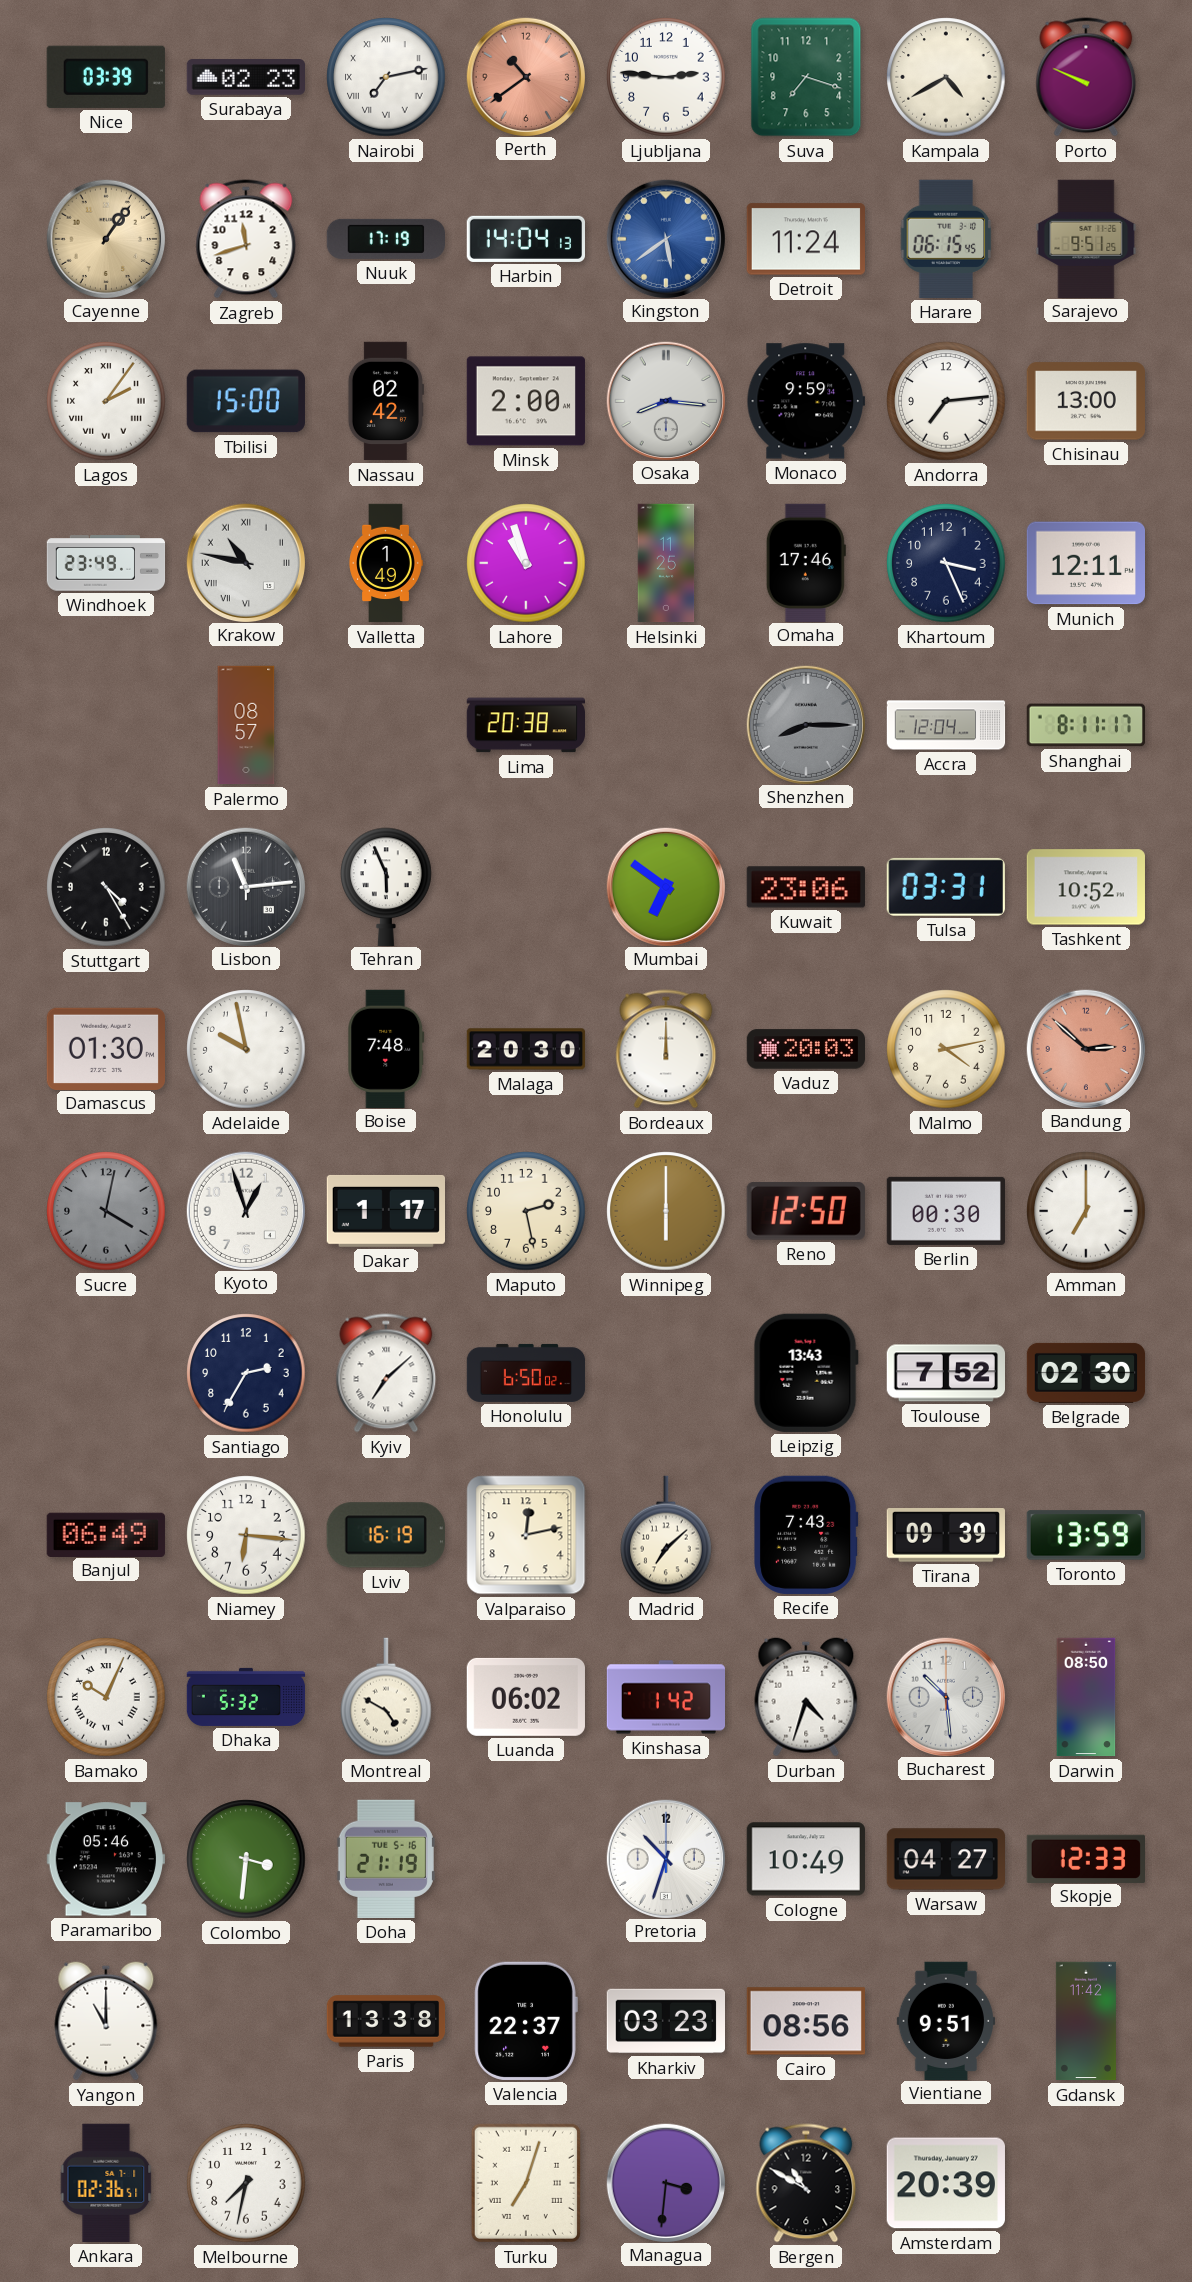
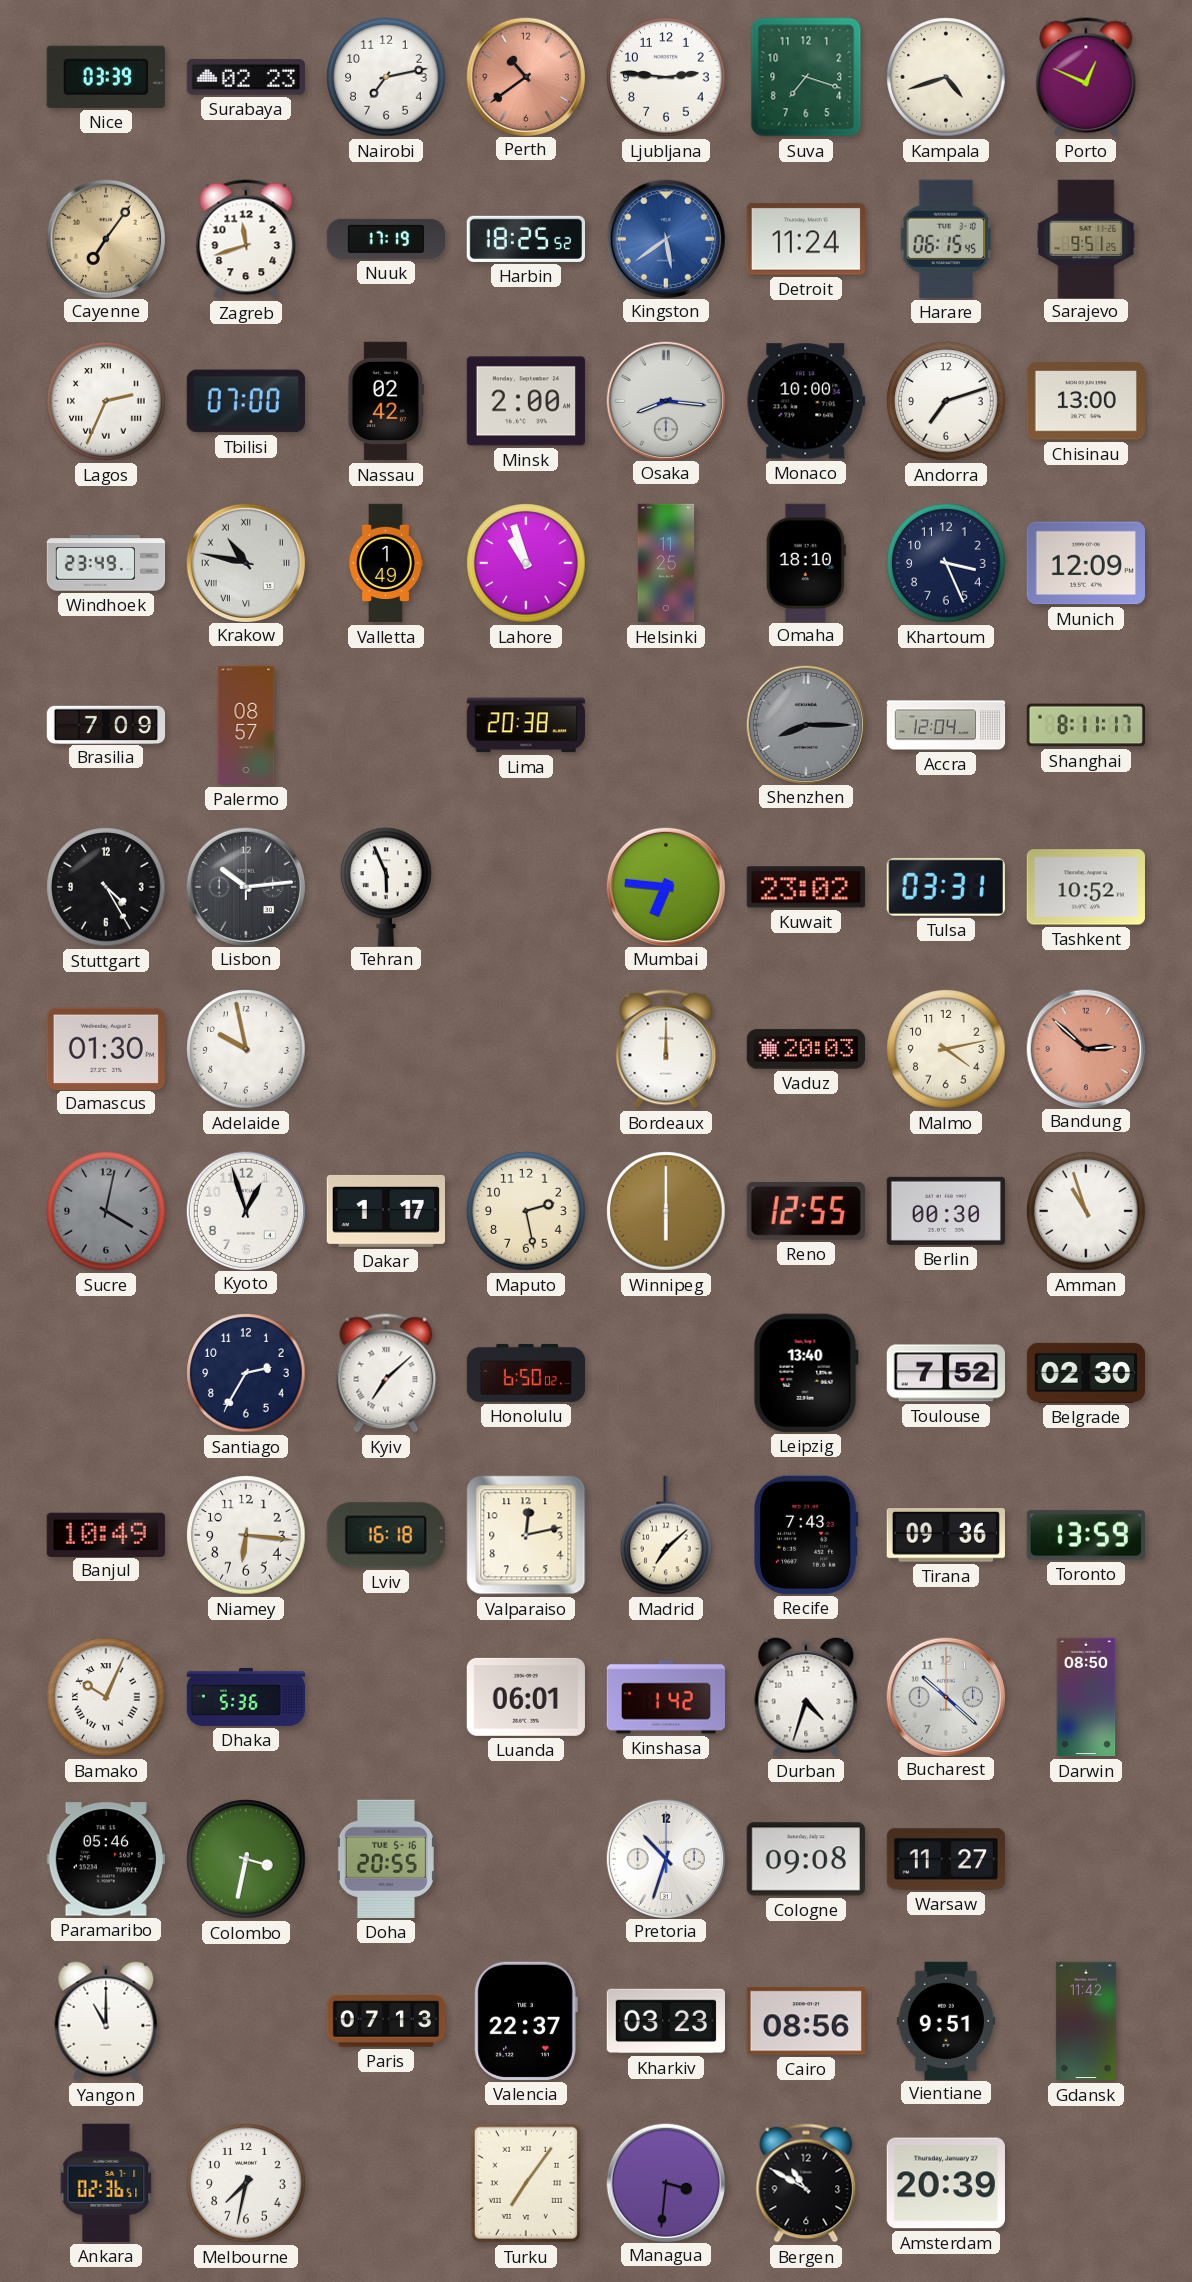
Nairobi numerals: Roman -> Arabic
Kampala: 4:40 -> 4:42
Porto: 9:49 -> 12:49
Cayenne: 1:06 -> 7:06
Harbin: 14:04 -> 18:25
Lagos: 2:06 -> 2:34
Tbilisi: 15:00 -> 07:00
Monaco: 9:59 -> 10:00
Andorra: 7:14 -> 7:12
Omaha: 17:46 -> 18:10
Munich: 12:11 -> 12:09
Brasilia: none -> 7:09
Lisbon: 11:14 -> 10:14
Mumbai: 6:51 -> 6:46
Kuwait: 23:06 -> 23:02
Boise: 7:48 -> none
Malaga: 20:30 -> none
Reno: 12:50 -> 12:55
Amman: 7:00 -> 10:57
Leipzig: 13:43 -> 13:40
Banjul: 06:49 -> 10:49
Lviv: 16:19 -> 16:18
Tirana: 09:39 -> 09:36
Dhaka: 5:32 -> 5:36
Montreal: 4:50 -> none
Luanda: 06:02 -> 06:01
Bucharest: 10:29 -> 10:22
Colombo: 3:31 -> 3:32
Doha: 21:19 -> 20:55
Cologne: 10:49 -> 09:08
Warsaw: 04:27 -> 11:27
Skopje: 12:33 -> none
Paris: 13:38 -> 07:13
Turku: 7:03 -> 7:06
